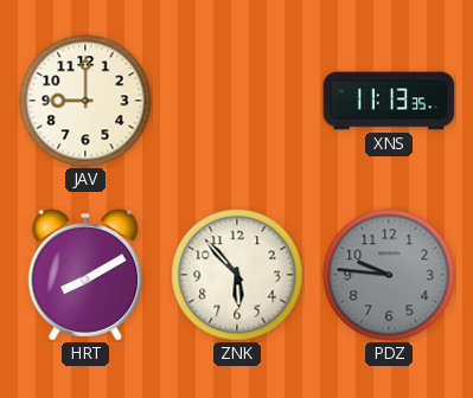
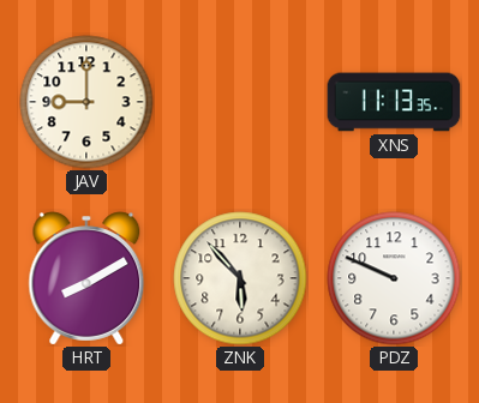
PDZ: 9:46 -> 9:49
PDZ dial: grey -> white
